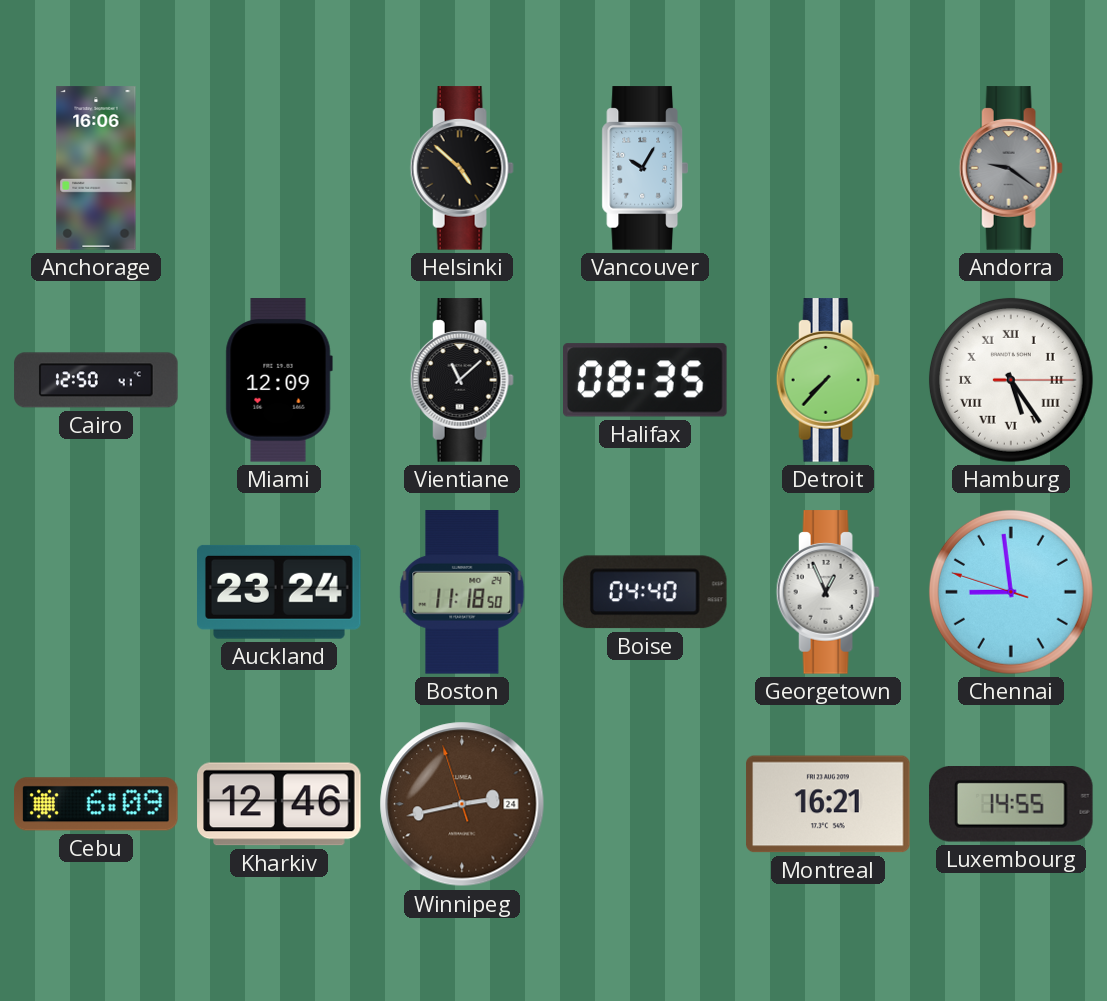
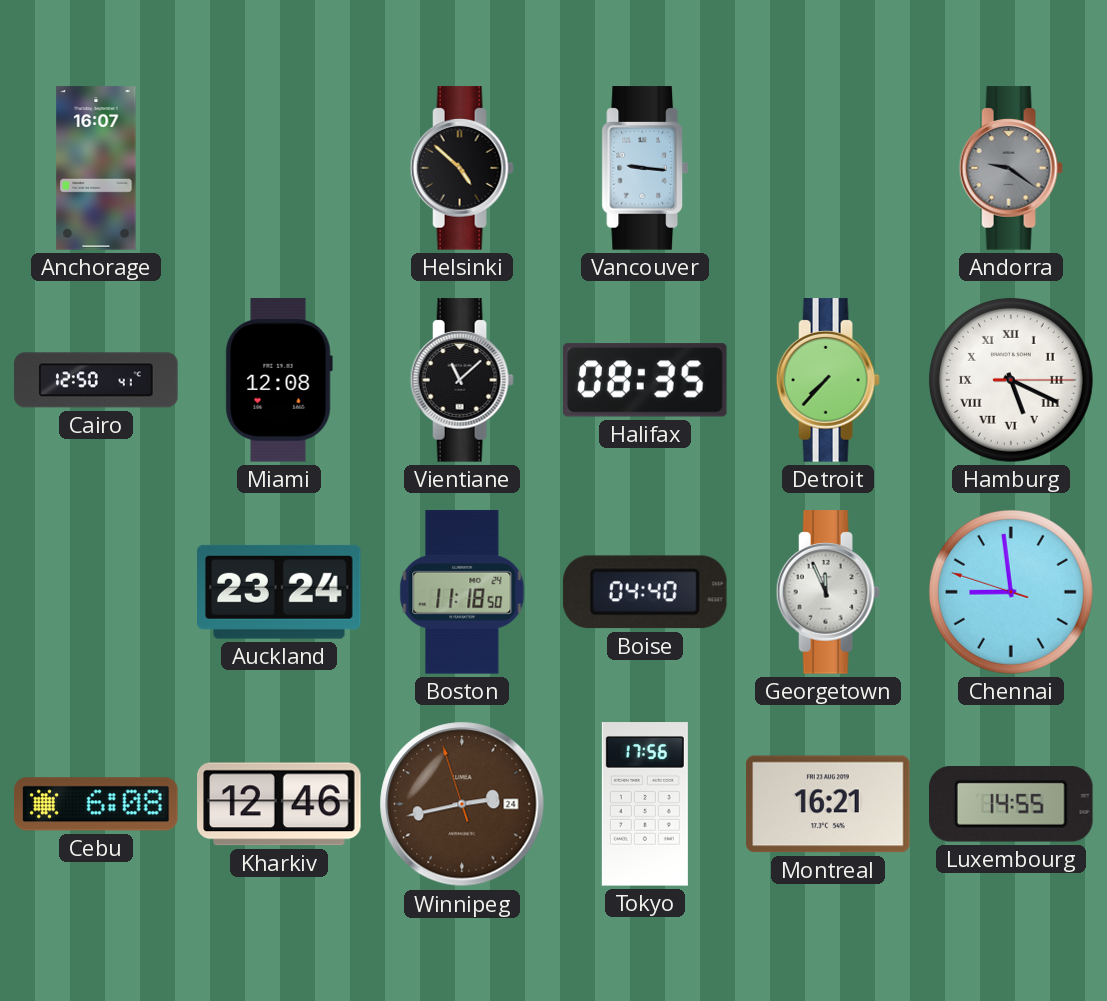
Anchorage: 16:06 -> 16:07
Vancouver: 10:05 -> 9:16
Miami: 12:09 -> 12:08
Hamburg: 5:24 -> 5:19
Georgetown: 12:56 -> 11:56
Cebu: 6:09 -> 6:08
Tokyo: none -> 17:56
